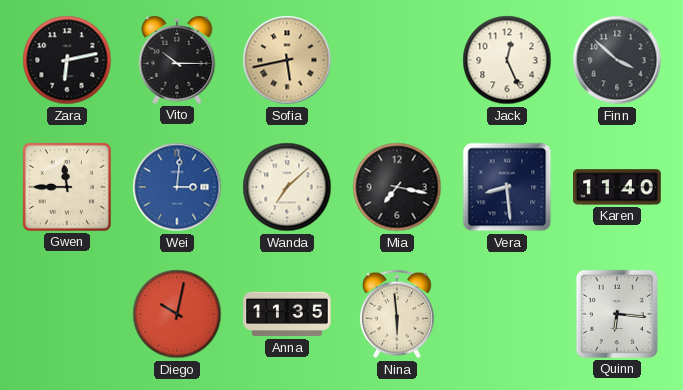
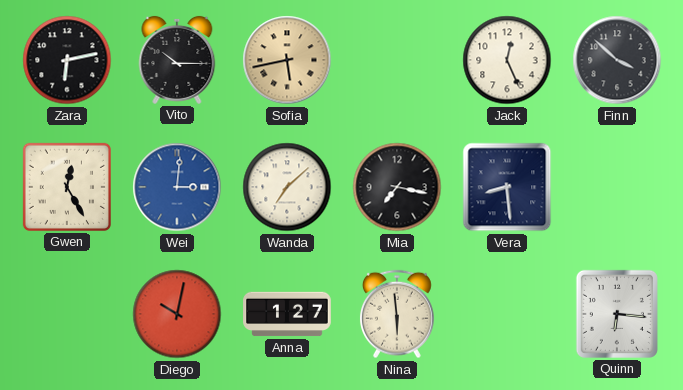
Gwen: 11:45 -> 12:25
Karen: 11:40 -> none
Anna: 11:35 -> 1:27
